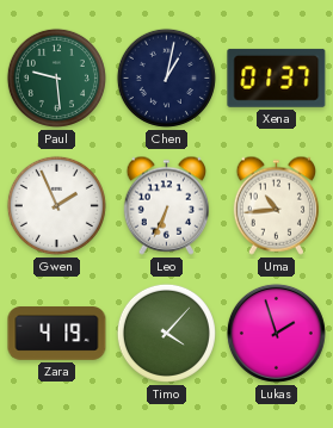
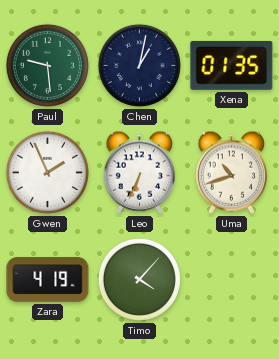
Xena: 01:37 -> 01:35
Uma: 10:44 -> 10:42
Lukas: 1:57 -> none
